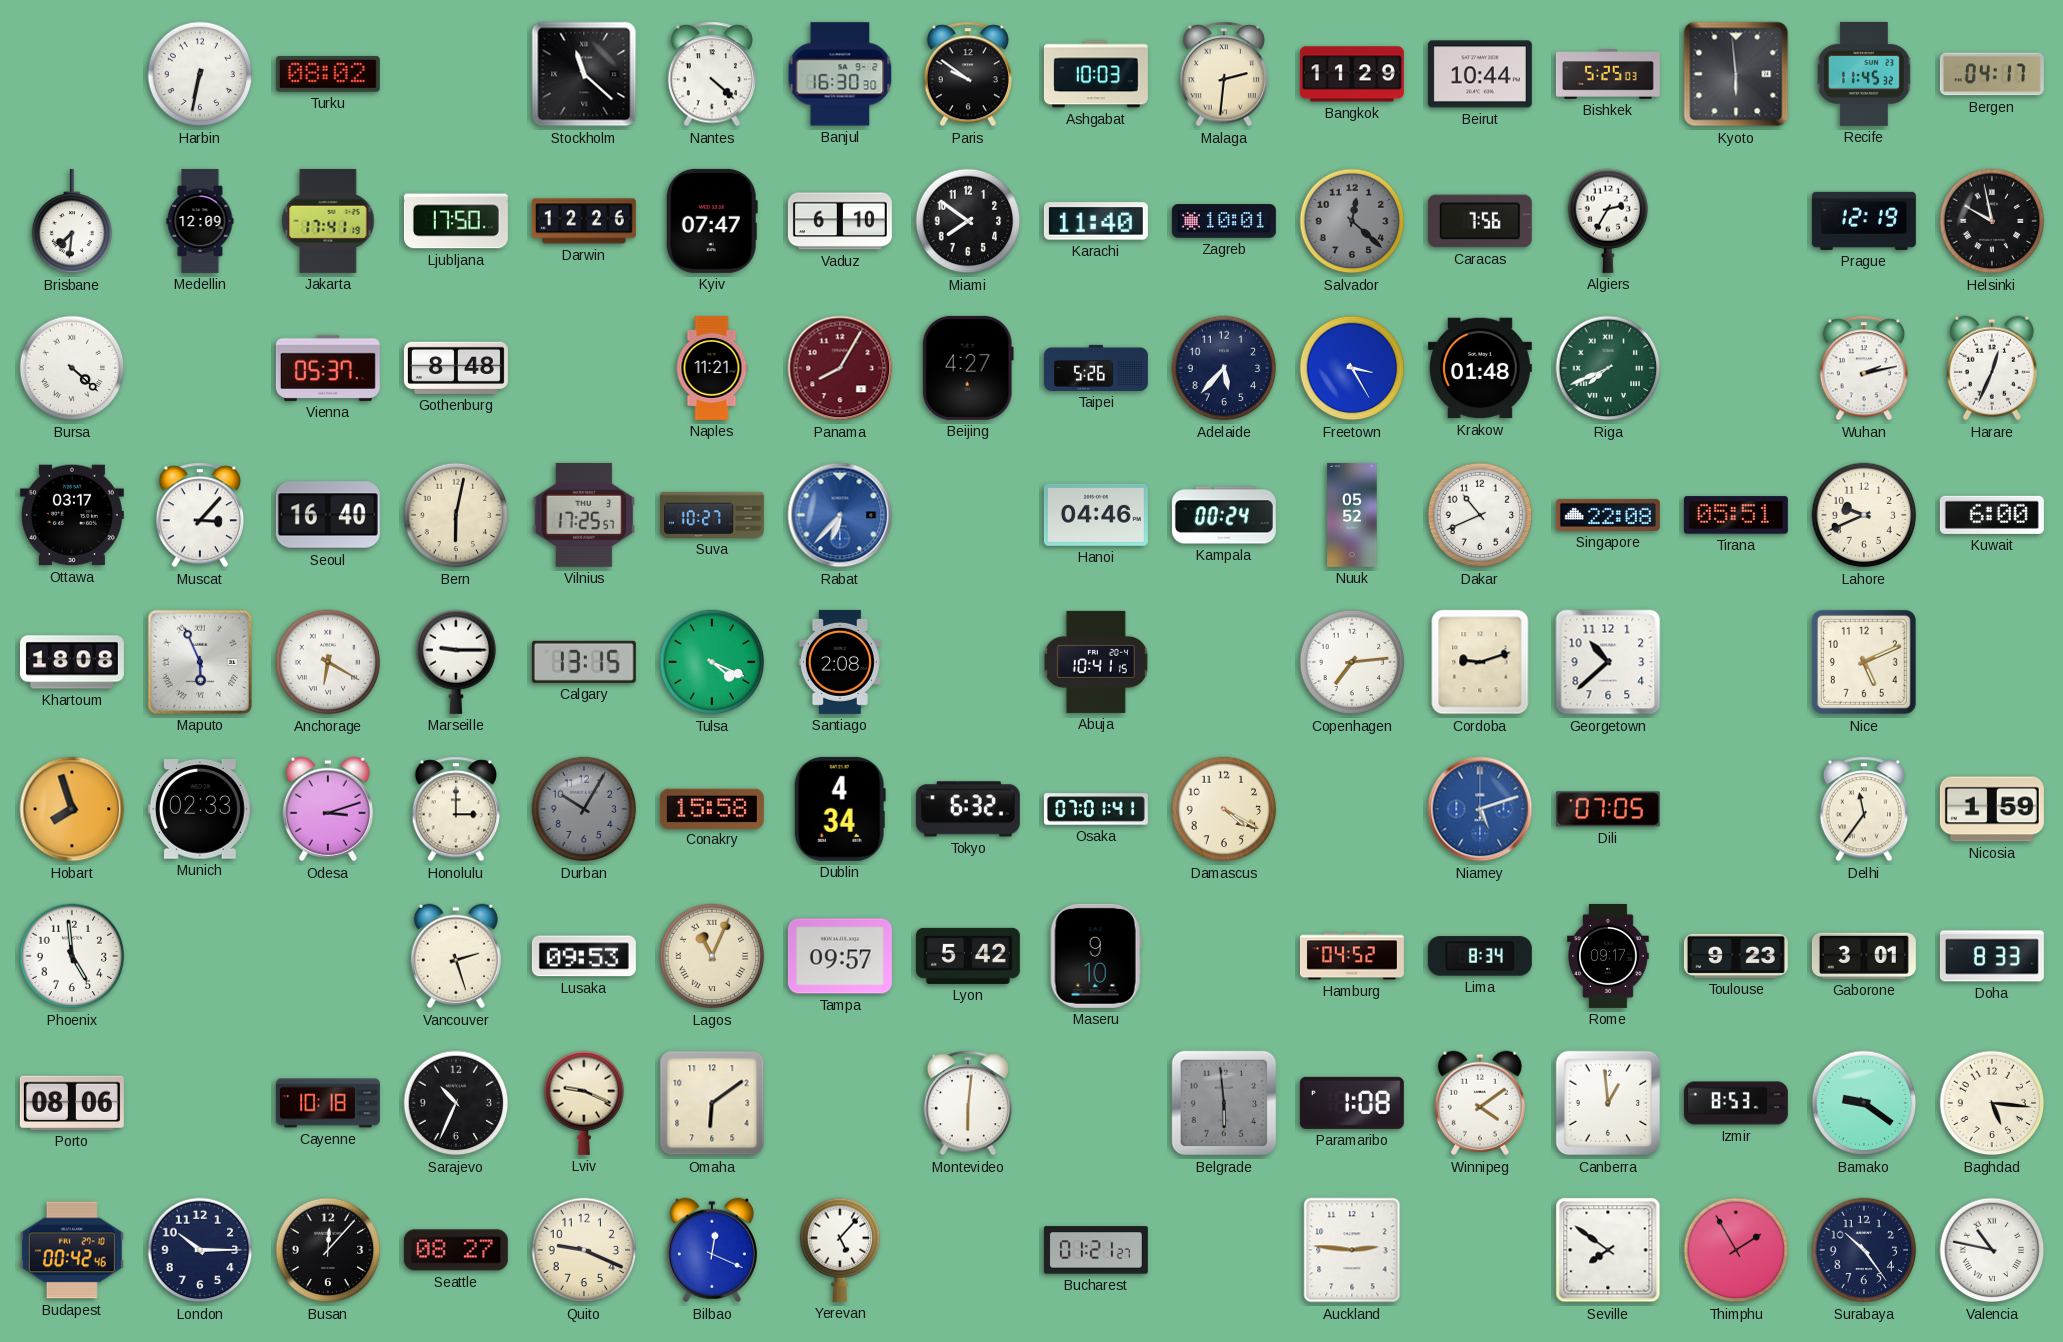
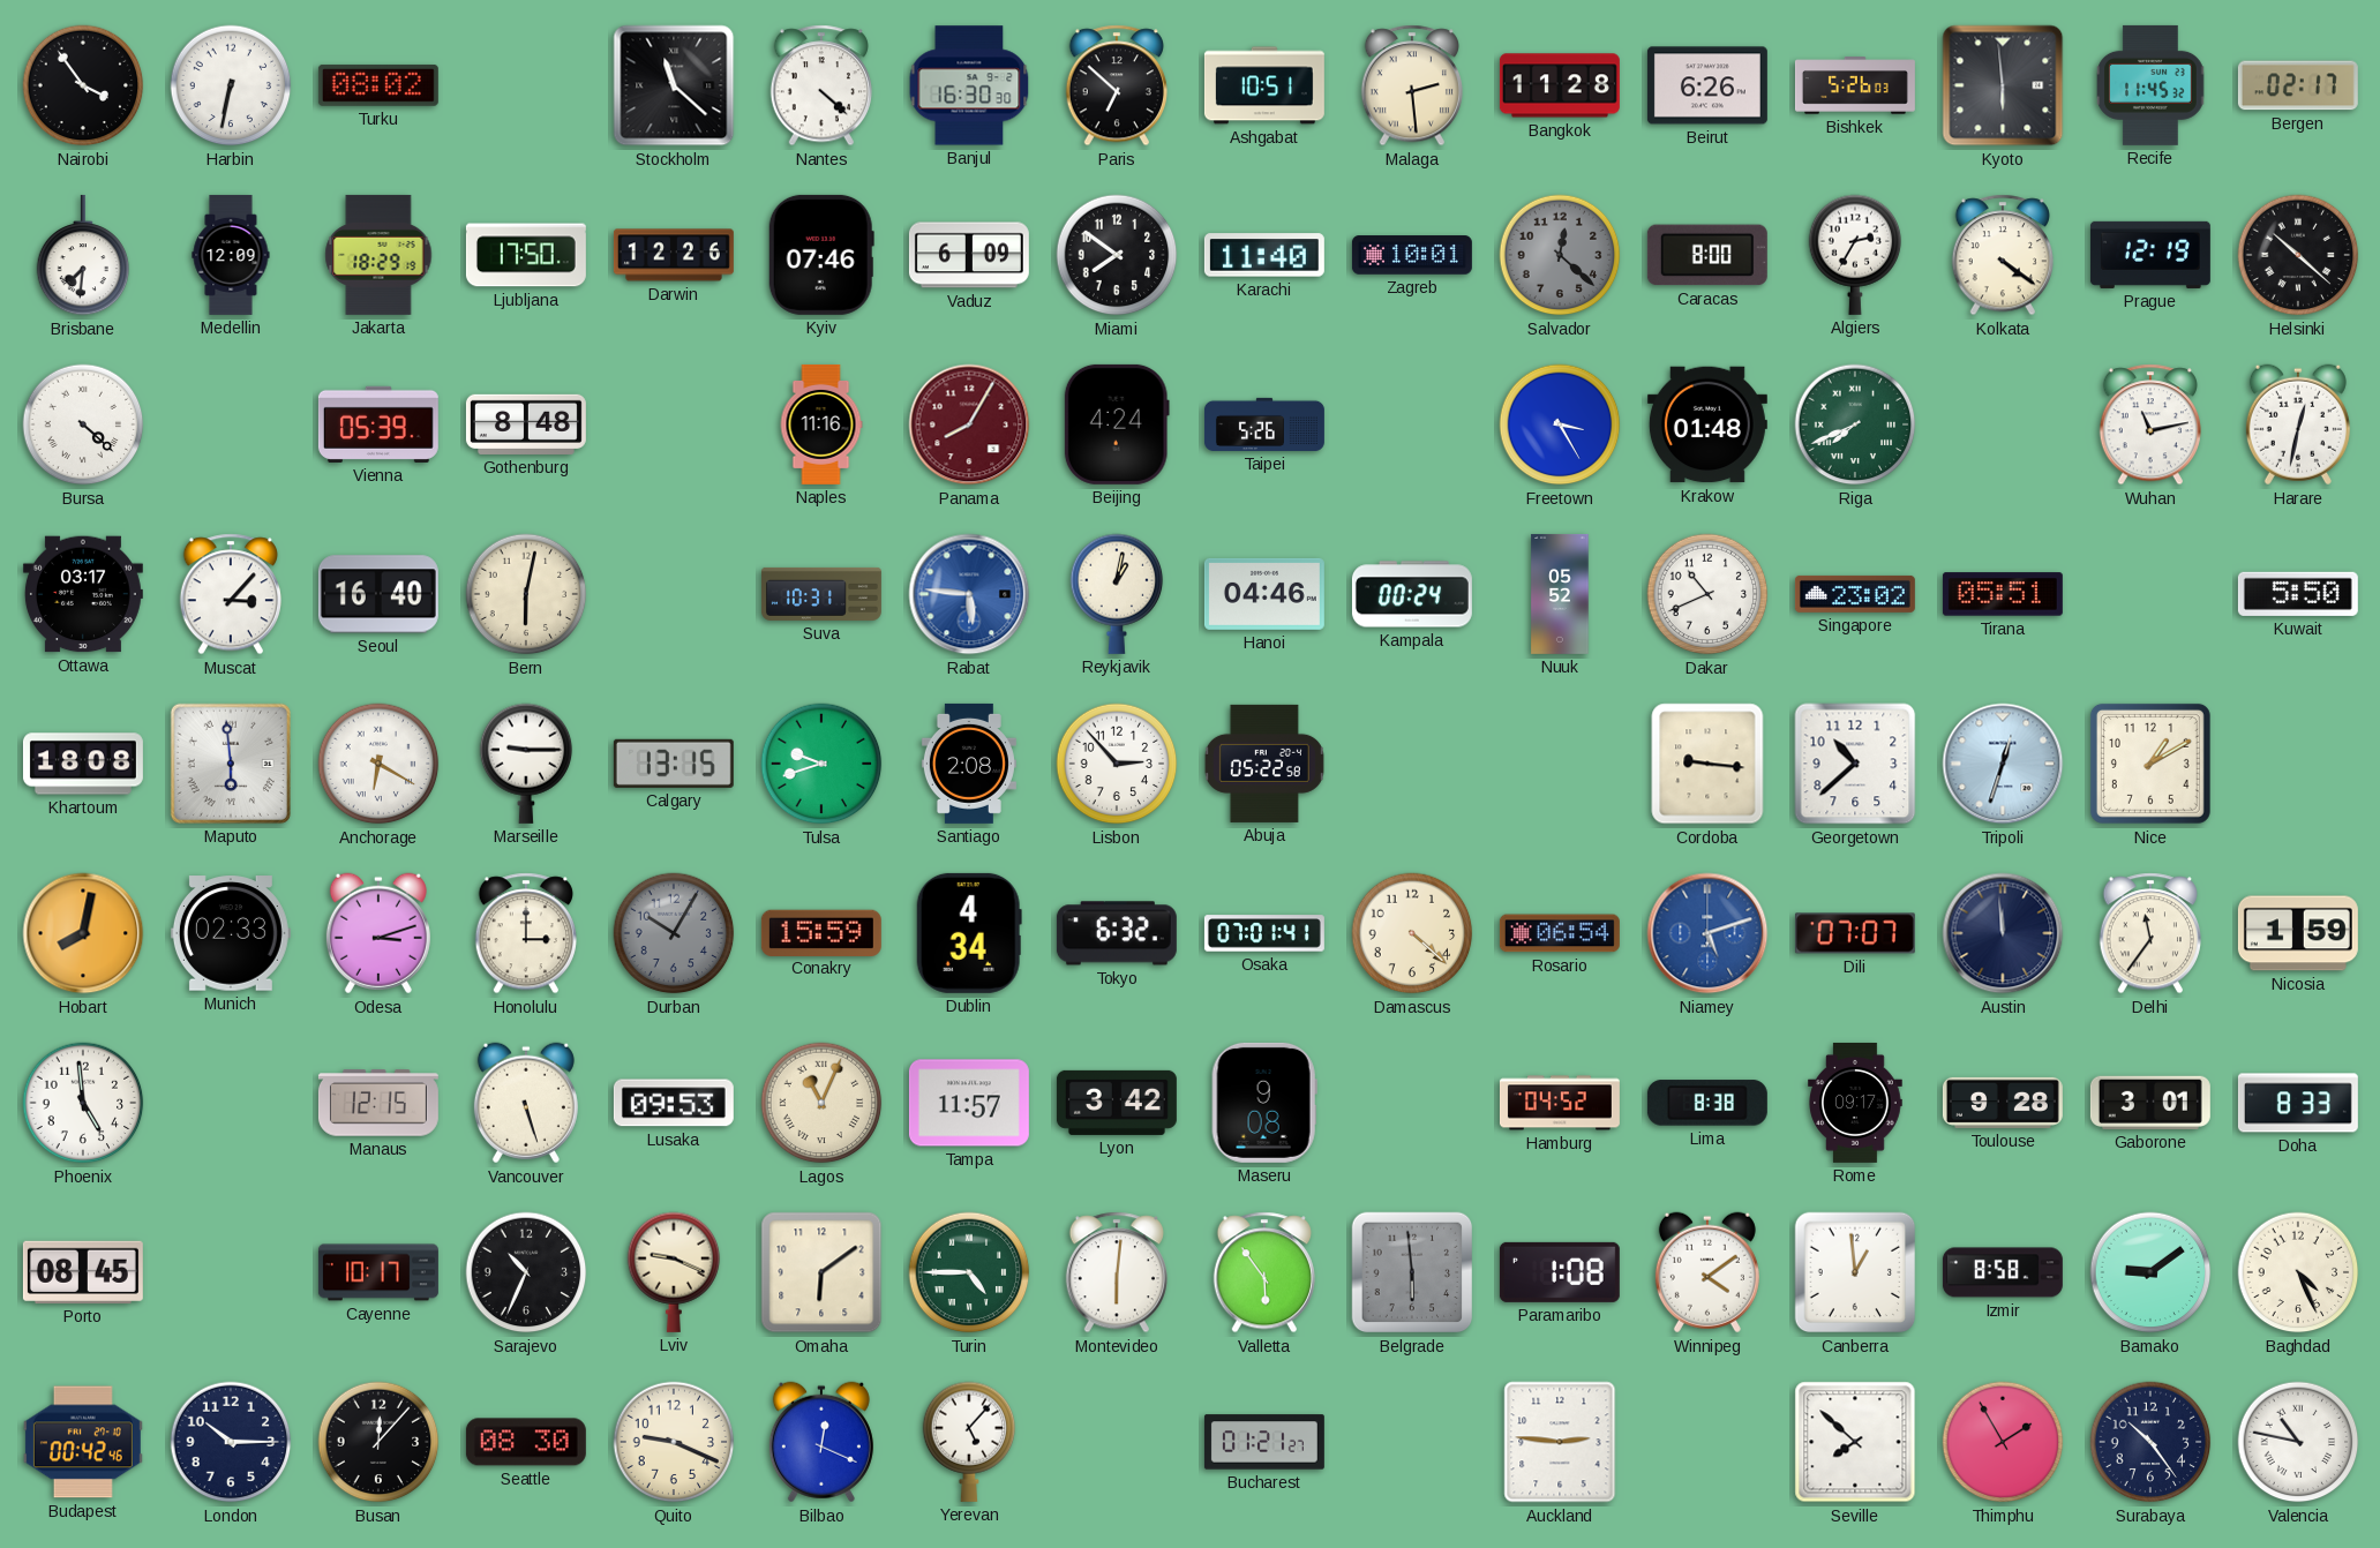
Nairobi: none -> 3:54
Paris: 9:51 -> 6:52
Ashgabat: 10:03 -> 10:51
Malaga: 2:31 -> 2:29
Bangkok: 11:29 -> 11:28
Beirut: 10:44 -> 6:26
Bishkek: 5:25 -> 5:26
Bergen: 04:17 -> 02:17
Jakarta: 17:41 -> 18:29
Kyiv: 07:47 -> 07:46
Vaduz: 6:10 -> 6:09
Caracas: 7:56 -> 8:00
Kolkata: none -> 4:21
Helsinki: 9:58 -> 10:22
Vienna: 05:37 -> 05:39
Naples: 11:21 -> 11:16
Beijing: 4:27 -> 4:24
Adelaide: 5:37 -> none
Wuhan: 2:13 -> 11:13
Harare: 12:34 -> 12:32
Vilnius: 17:25 -> none
Suva: 10:27 -> 10:31
Rabat: 6:37 -> 5:46
Reykjavik: none -> 1:02
Singapore: 22:08 -> 23:02
Lahore: 9:41 -> none
Kuwait: 6:00 -> 5:50
Maputo: 5:56 -> 5:59
Tulsa: 4:19 -> 9:42
Lisbon: none -> 2:53
Abuja: 10:41 -> 05:22
Copenhagen: 7:14 -> none
Cordoba: 9:12 -> 9:16
Tripoli: none -> 12:33
Nice: 5:11 -> 1:10
Hobart: 7:57 -> 8:02
Conakry: 15:58 -> 15:59
Damascus: 4:20 -> 4:22
Rosario: none -> 06:54
Dili: 07:05 -> 07:07
Austin: none -> 11:59
Manaus: none -> 12:15
Vancouver: 2:27 -> 5:27
Tampa: 09:57 -> 11:57
Lyon: 5:42 -> 3:42
Maseru: 9:10 -> 9:08
Lima: 8:34 -> 8:38
Toulouse: 9:23 -> 9:28
Porto: 08:06 -> 08:45
Cayenne: 10:18 -> 10:17
Turin: none -> 4:45
Valletta: none -> 5:54
Izmir: 8:53 -> 8:58
Bamako: 9:21 -> 9:09
Baghdad: 5:16 -> 4:26
Seattle: 08:27 -> 08:30
Seville: 7:51 -> 7:52
